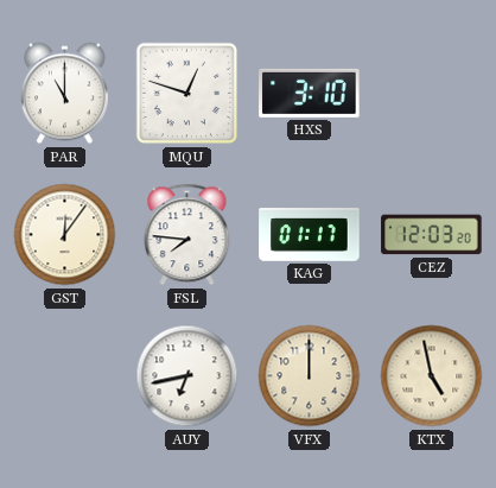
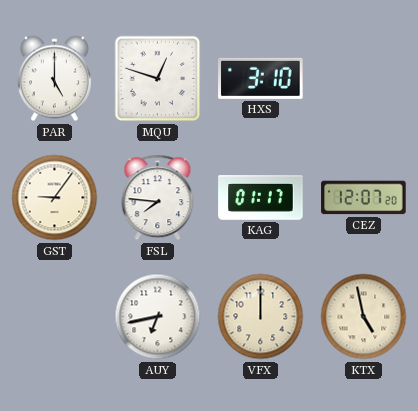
PAR: 11:00 -> 5:00
GST: 12:06 -> 9:06
CEZ: 12:03 -> 12:07
